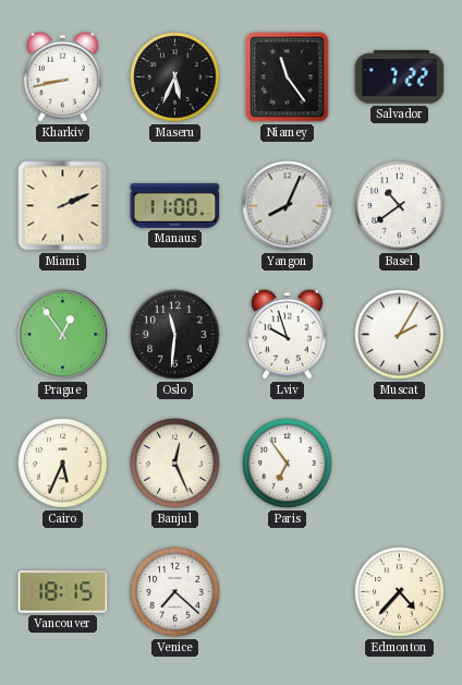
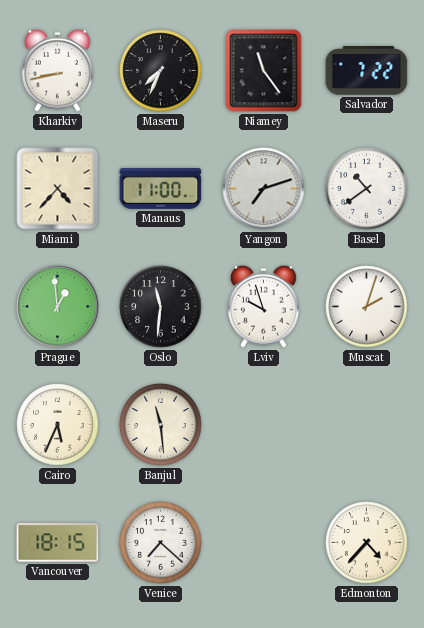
Maseru: 5:34 -> 7:34
Miami: 2:11 -> 4:37
Yangon: 8:04 -> 7:12
Prague: 12:54 -> 12:59
Muscat: 2:05 -> 2:03
Banjul: 12:26 -> 11:29
Paris: 6:54 -> none
